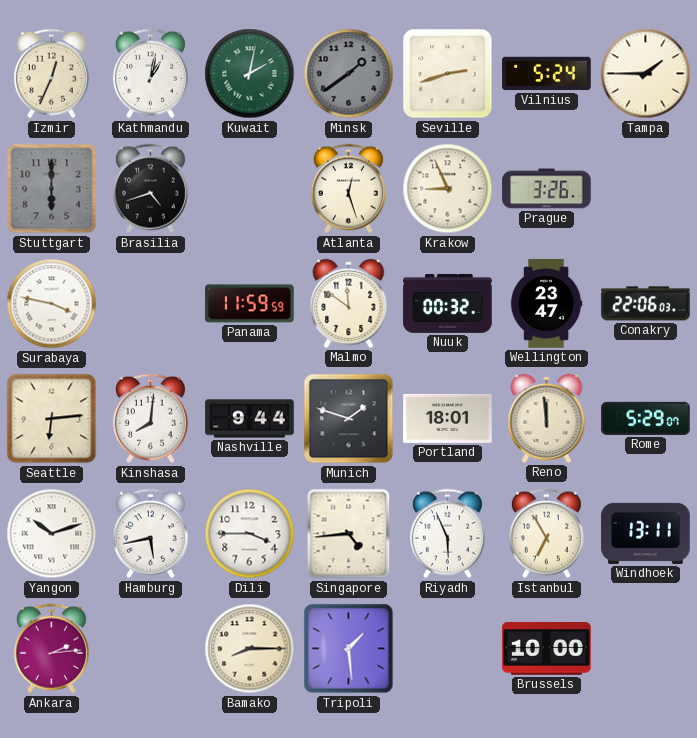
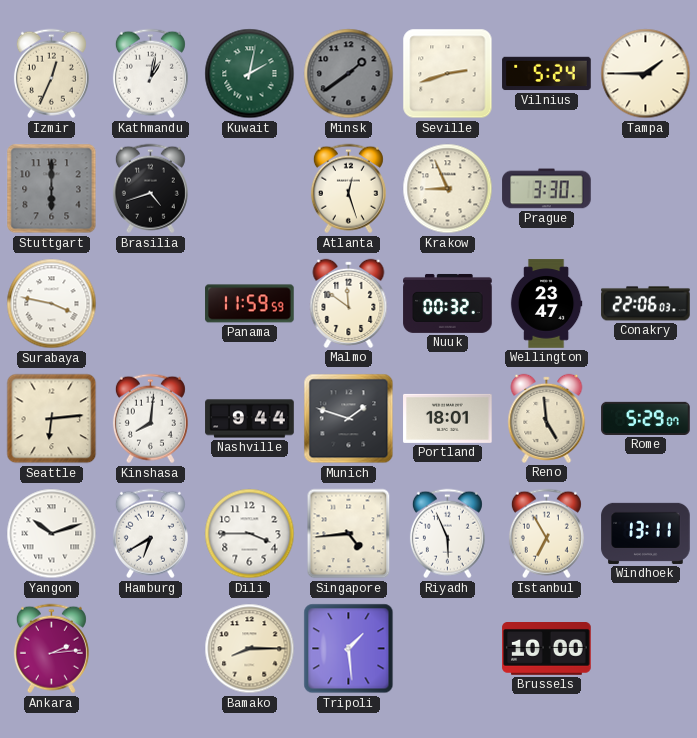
Prague: 3:26 -> 3:30
Reno: 11:59 -> 4:59
Hamburg: 5:43 -> 6:40
